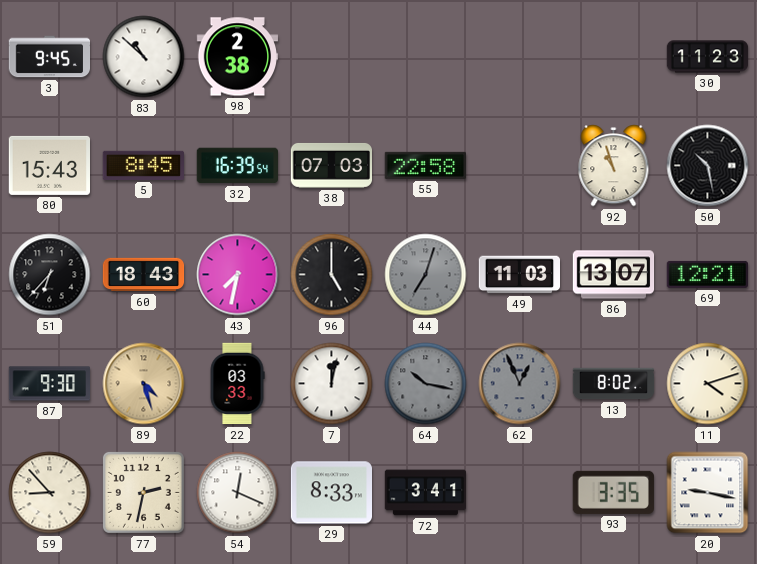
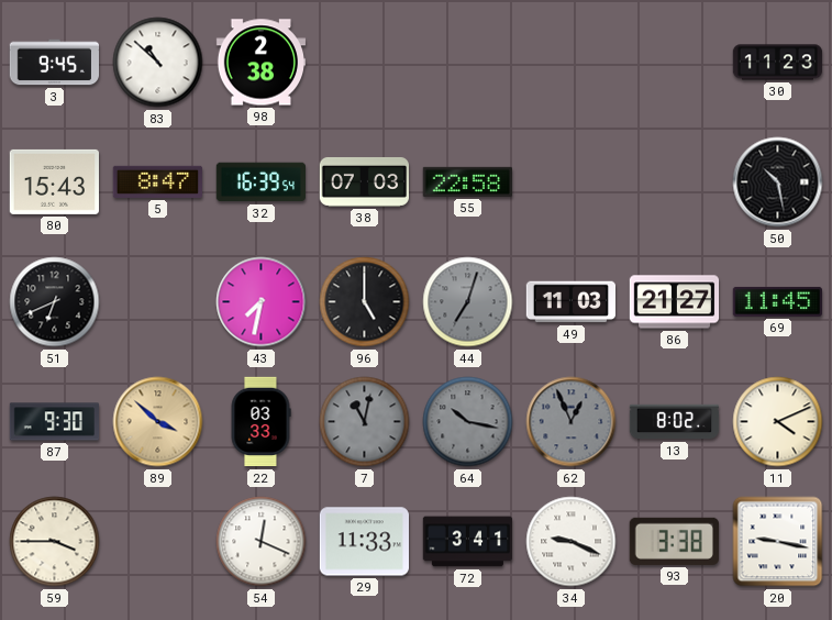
5: 8:45 -> 8:47
92: 10:57 -> none
51: 6:37 -> 6:41
60: 18:43 -> none
86: 13:07 -> 21:27
69: 12:21 -> 11:45
89: 4:27 -> 3:52
7: 12:02 -> 11:02
7 dial: white -> grey
11: 4:12 -> 4:11
59: 8:53 -> 3:45
77: 2:32 -> none
29: 8:33 -> 11:33
34: none -> 9:19
93: 3:35 -> 3:38
